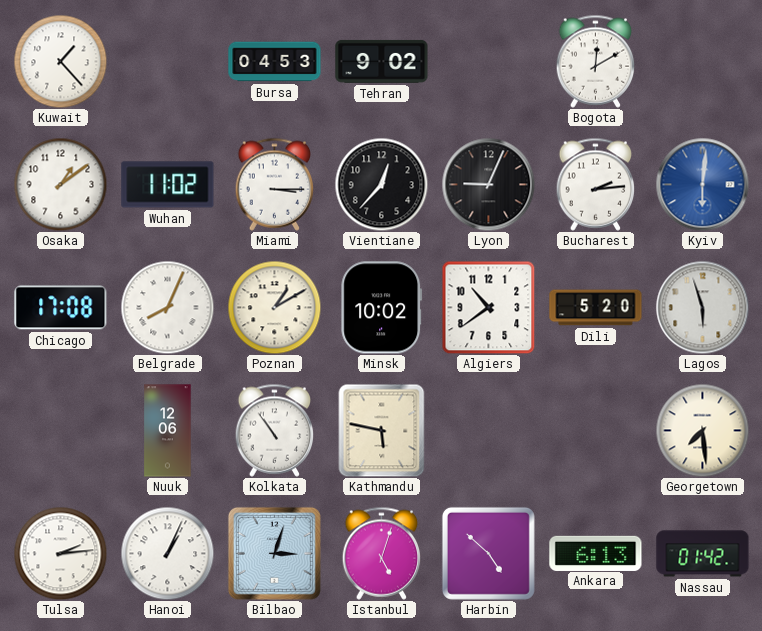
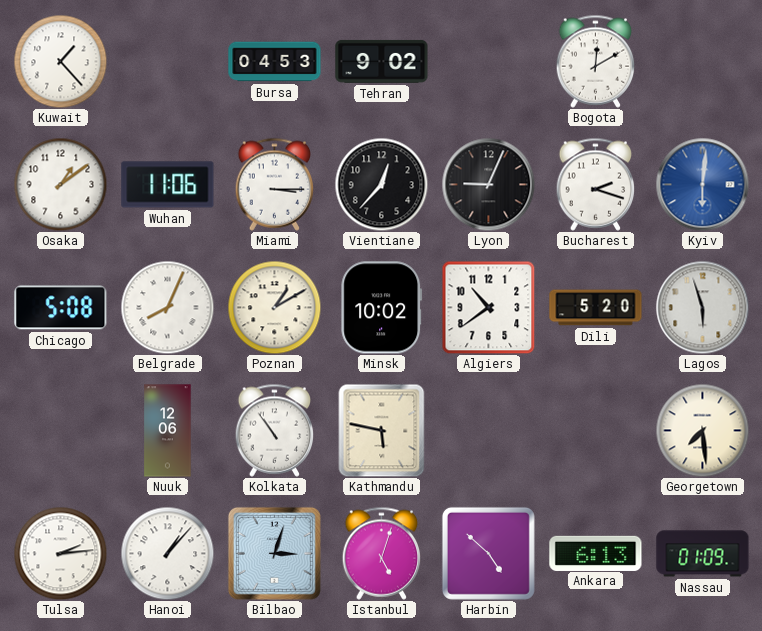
Wuhan: 11:02 -> 11:06
Bucharest: 2:14 -> 2:18
Chicago: 17:08 -> 5:08
Hanoi: 1:04 -> 1:07
Nassau: 01:42 -> 01:09
